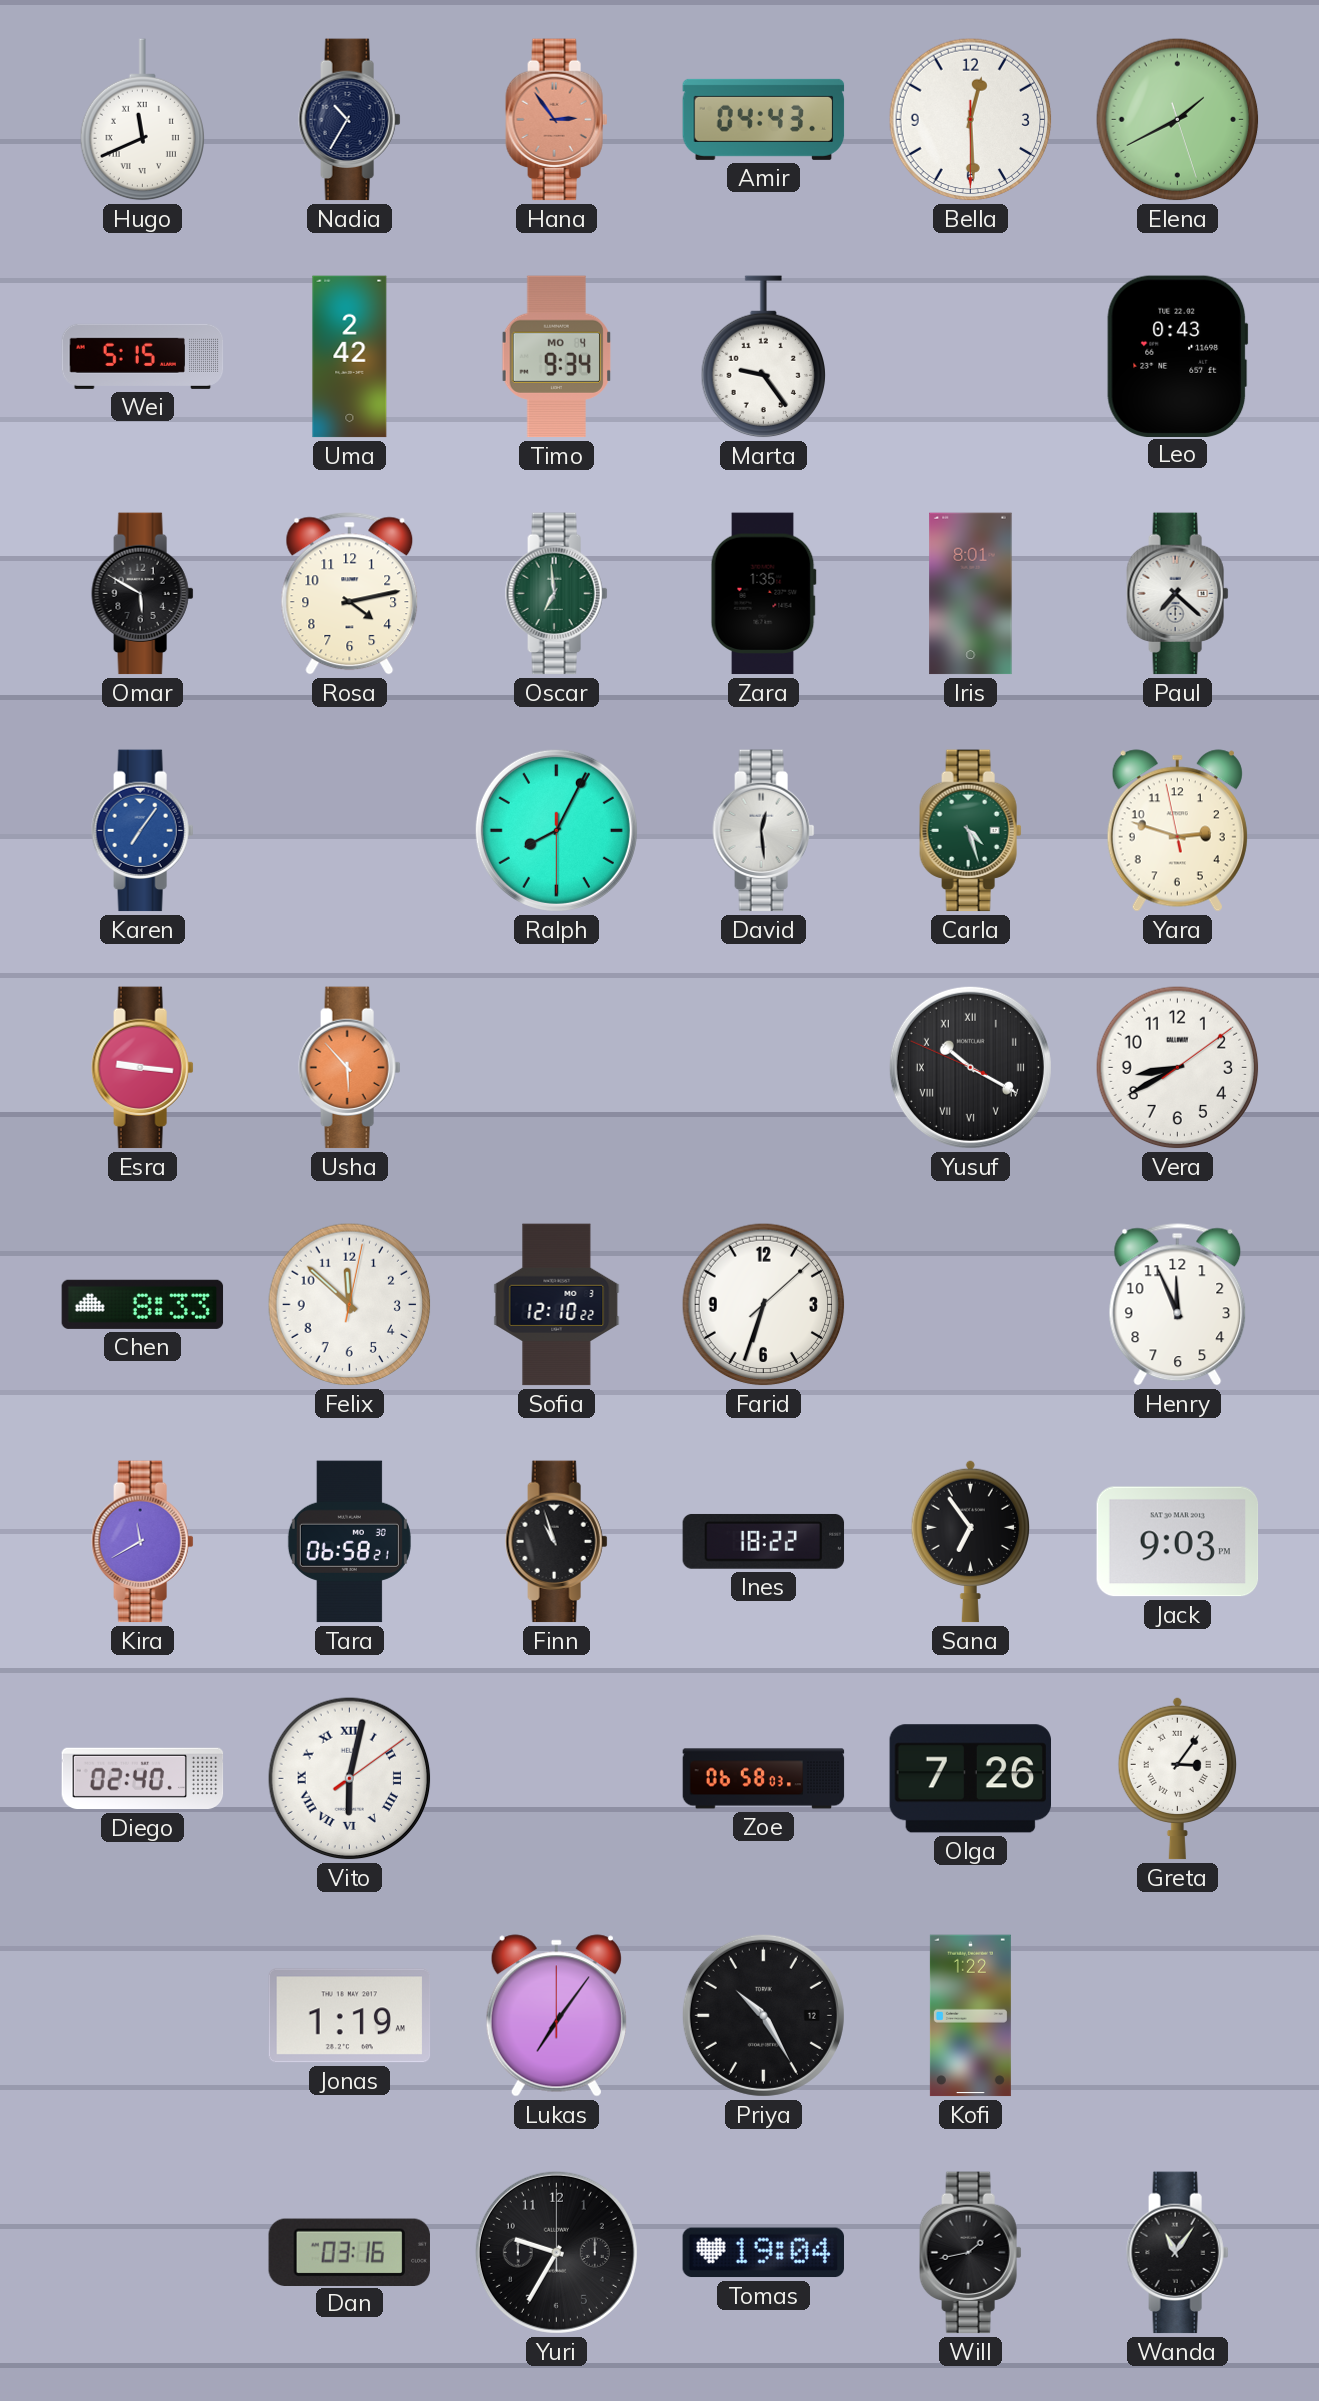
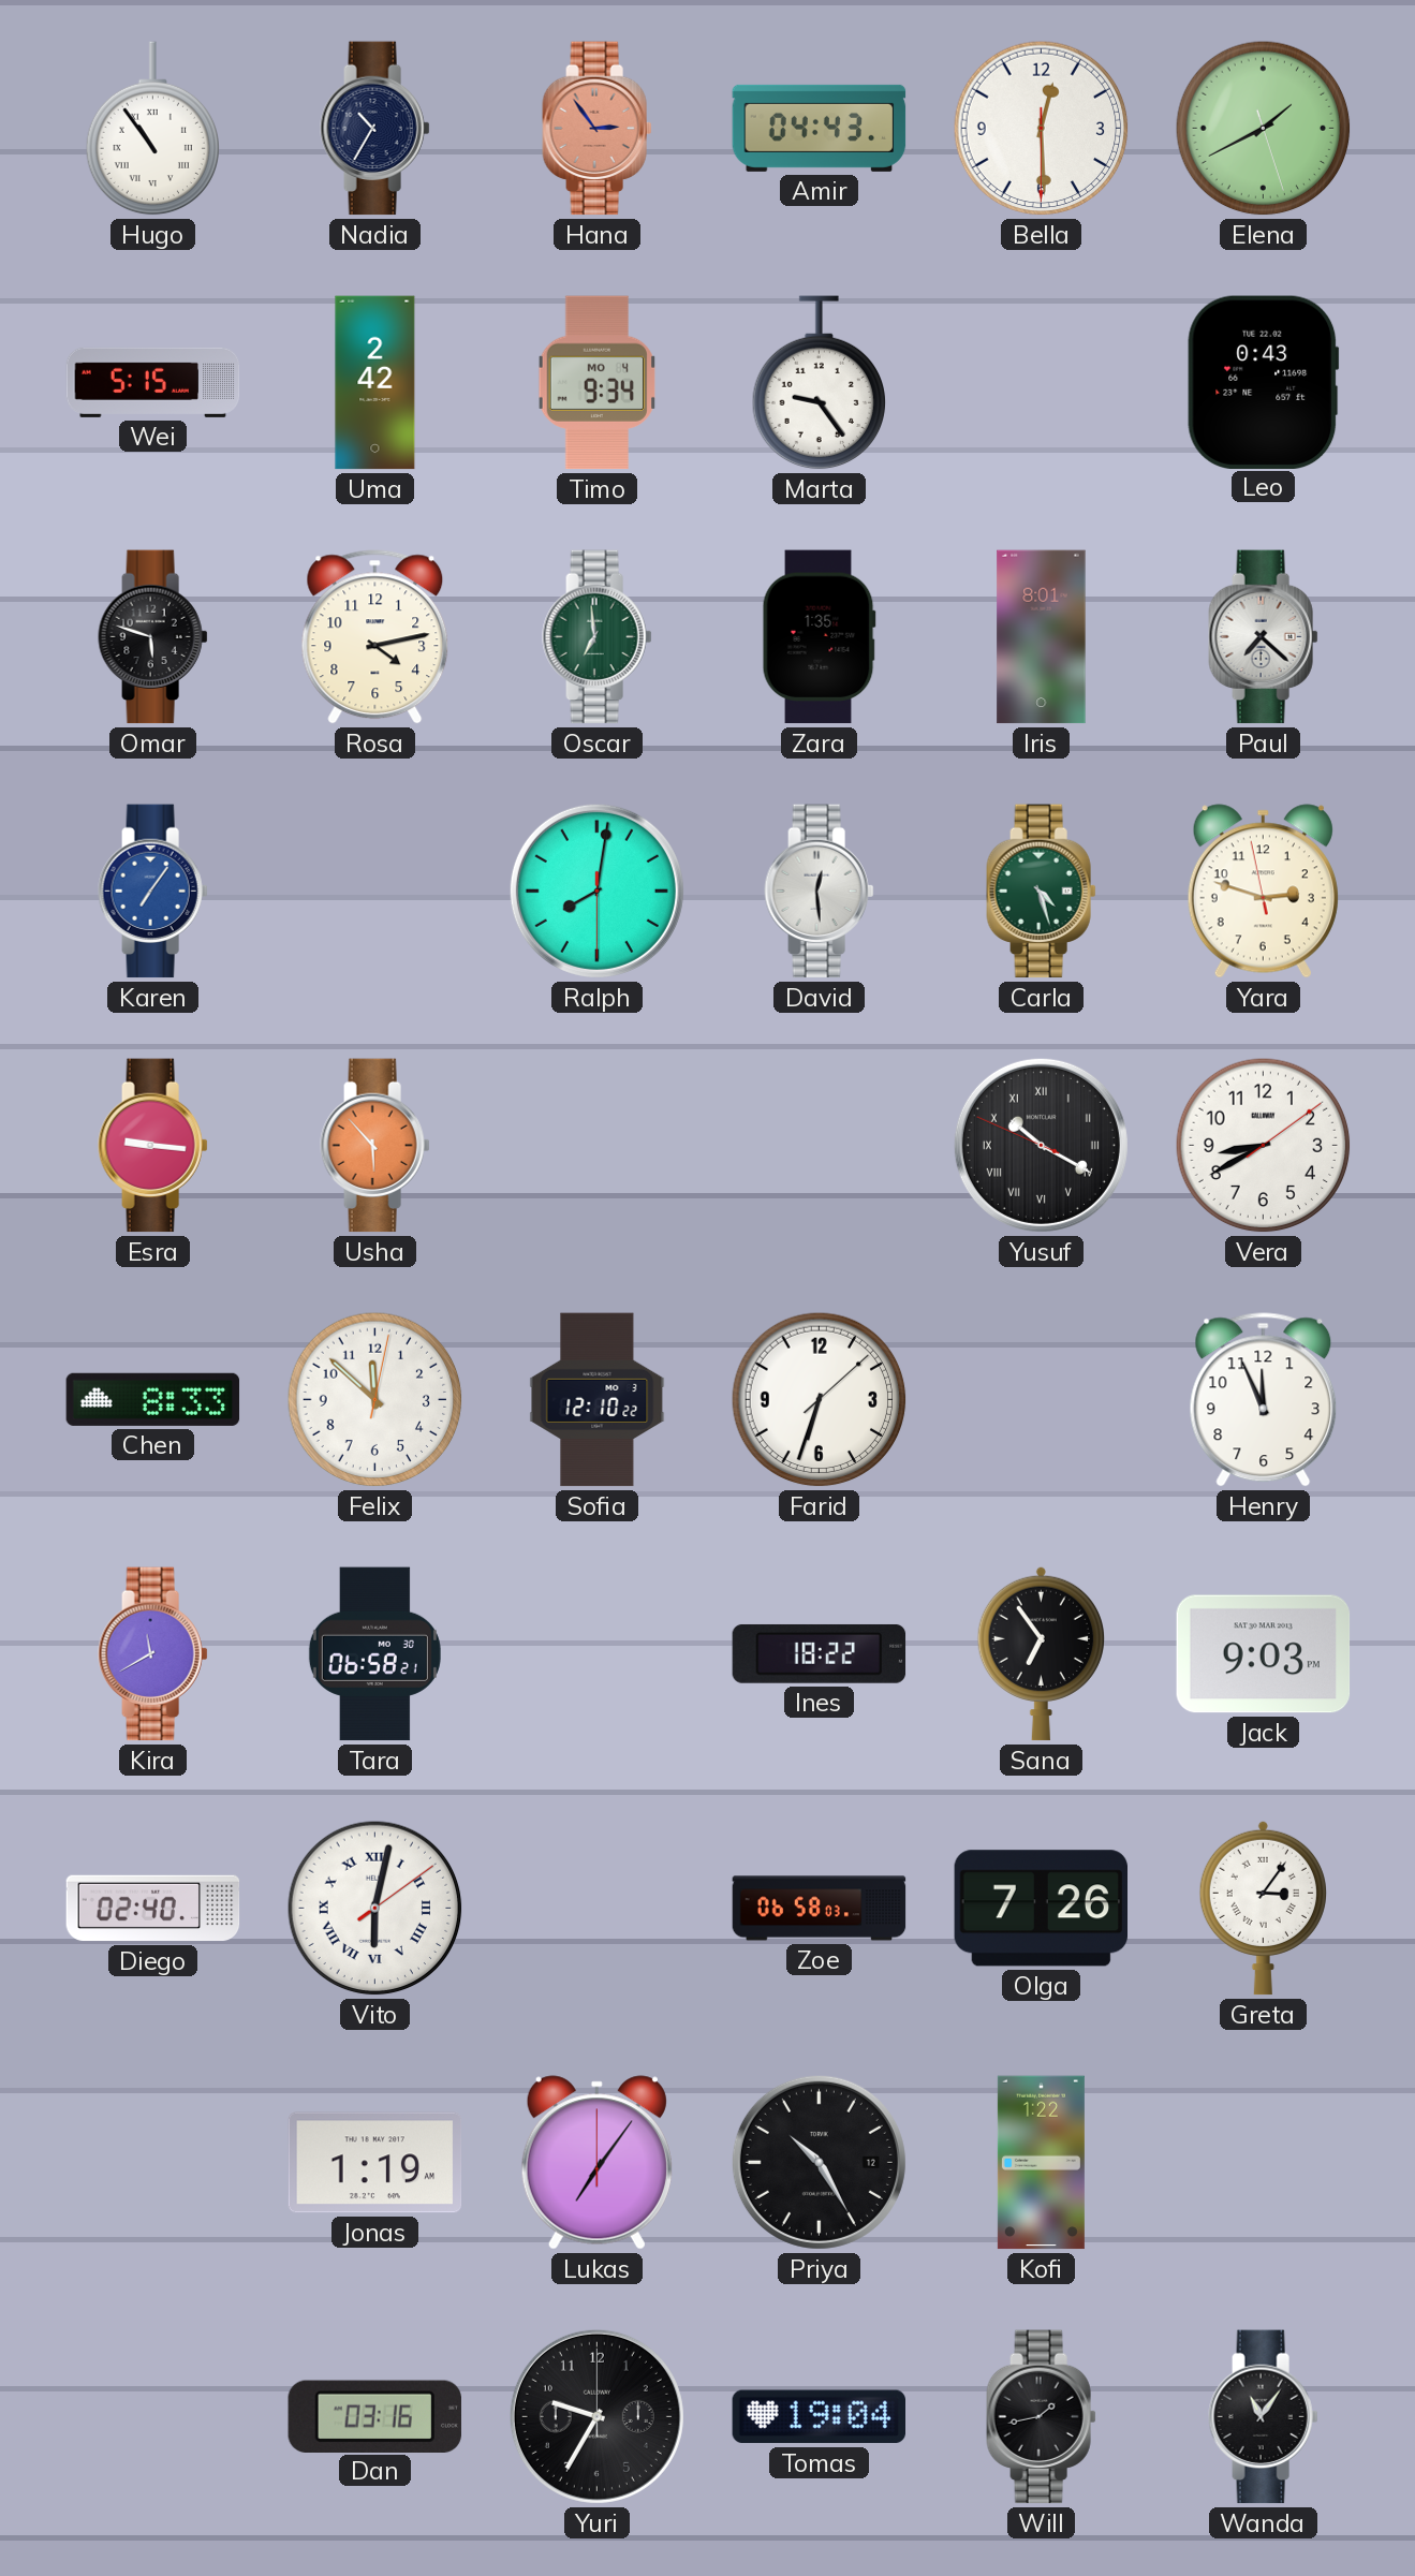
Hugo: 11:41 -> 10:54
Omar: 5:50 -> 5:48
Ralph: 8:04 -> 8:01
Finn: 10:57 -> none
